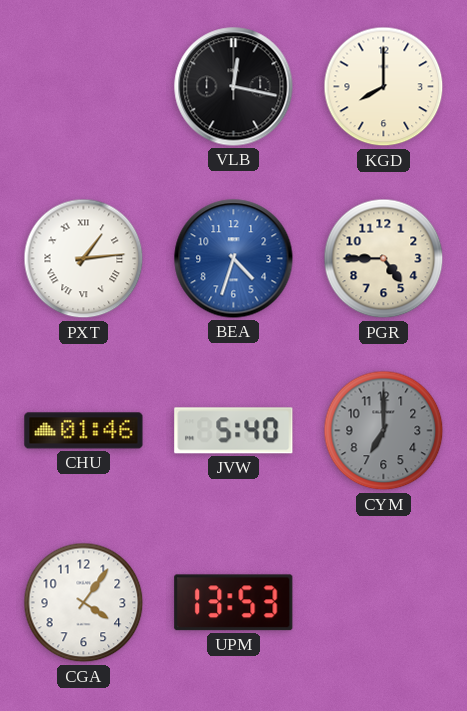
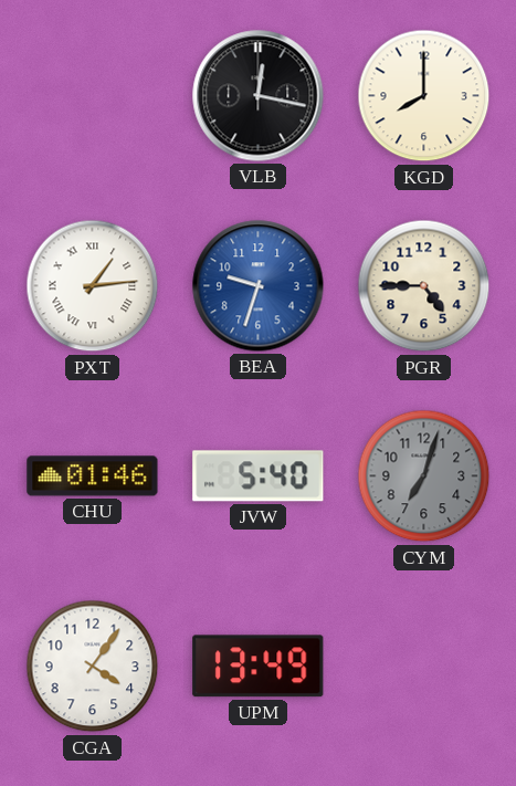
BEA: 4:33 -> 9:33
CYM: 7:00 -> 7:03
UPM: 13:53 -> 13:49
